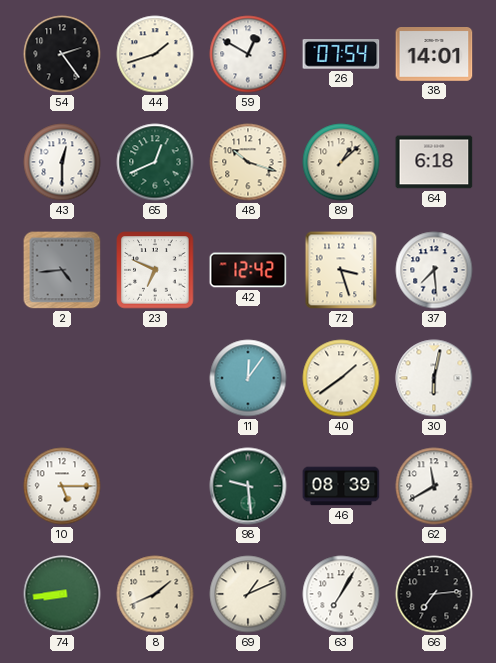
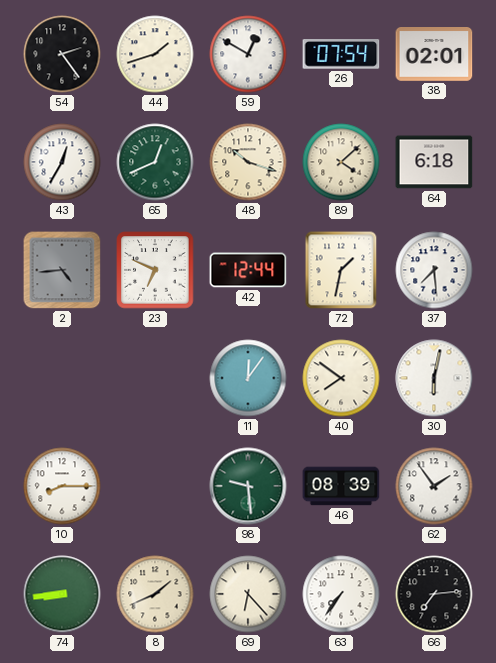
38: 14:01 -> 02:01
43: 12:30 -> 12:35
89: 1:08 -> 4:08
42: 12:42 -> 12:44
72: 3:27 -> 1:32
40: 1:39 -> 7:51
10: 5:15 -> 8:15
62: 11:40 -> 1:54
69: 1:11 -> 6:23
63: 7:05 -> 7:36
